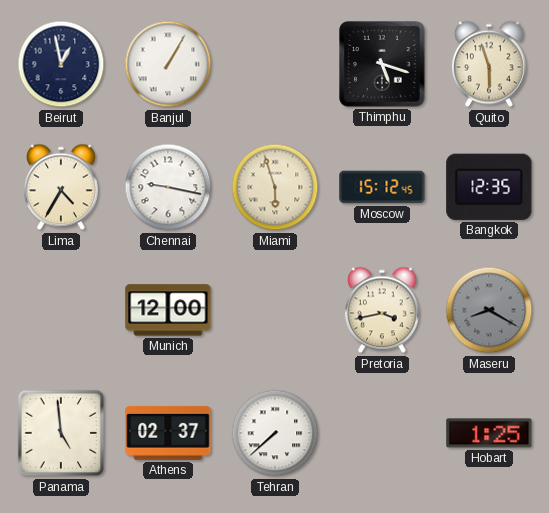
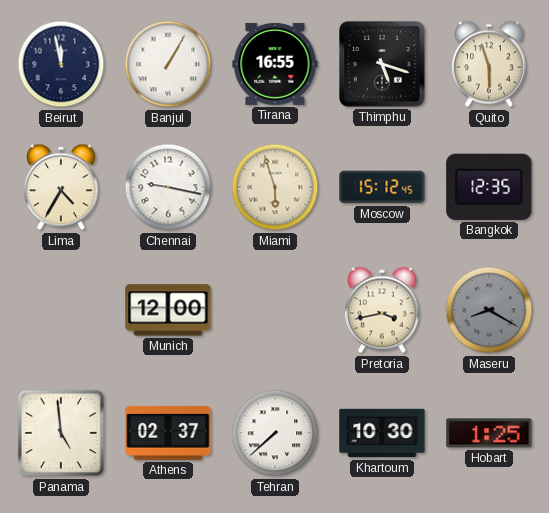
Beirut: 12:58 -> 11:58
Tirana: none -> 16:55
Khartoum: none -> 10:30
